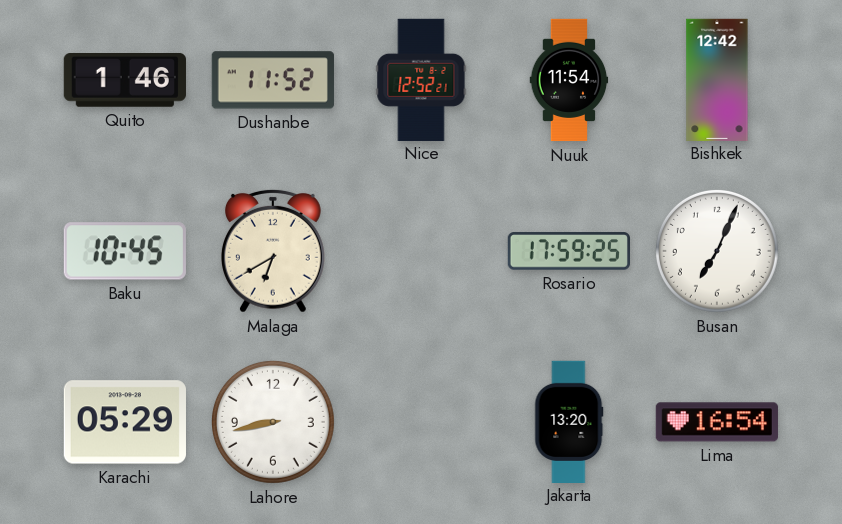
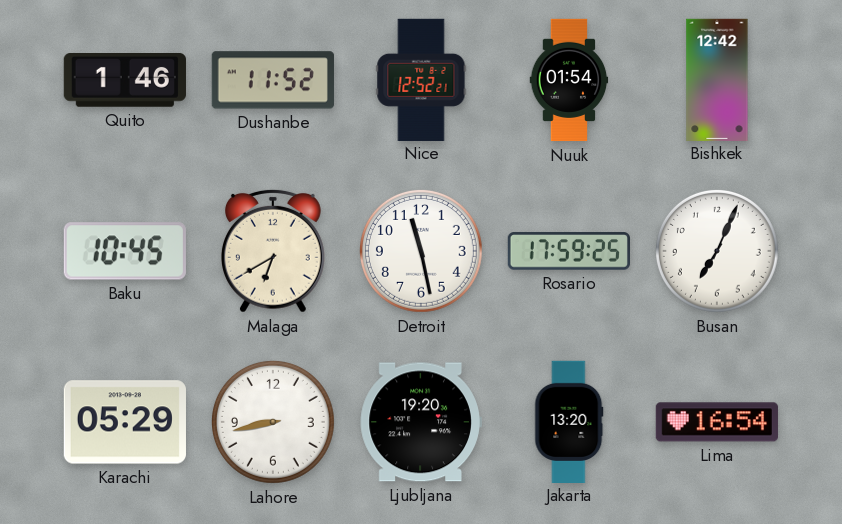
Nuuk: 11:54 -> 01:54
Detroit: none -> 11:28
Ljubljana: none -> 19:20
